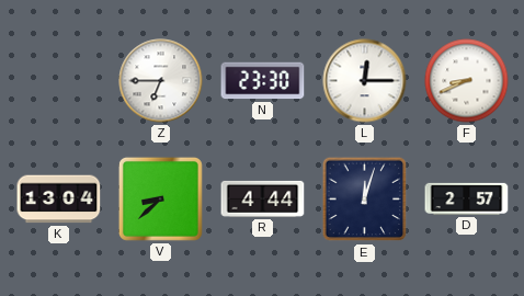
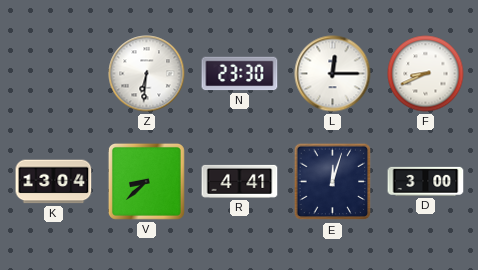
Z: 6:45 -> 6:31
R: 4:44 -> 4:41
D: 2:57 -> 3:00
